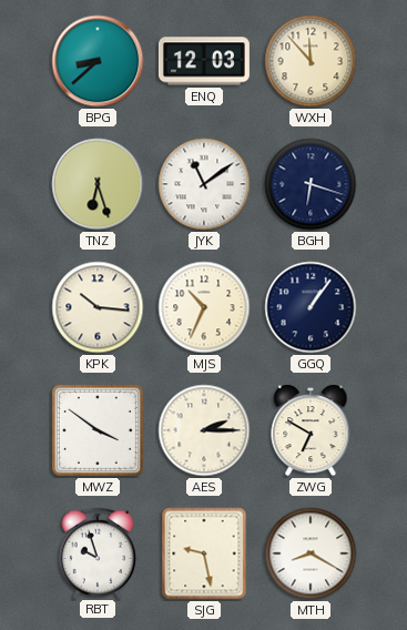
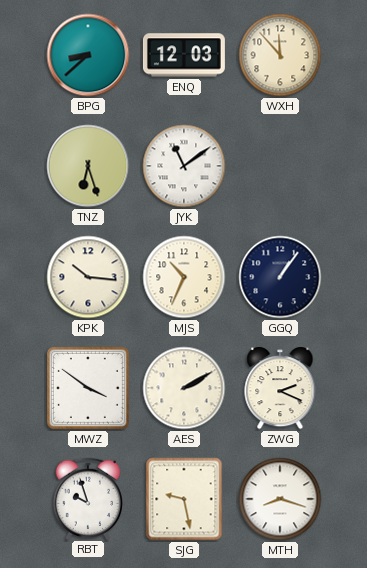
BGH: 6:18 -> none
AES: 2:15 -> 2:10
ZWG: 6:50 -> 2:19
MTH: 8:20 -> 8:18
